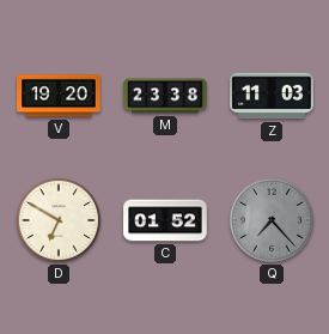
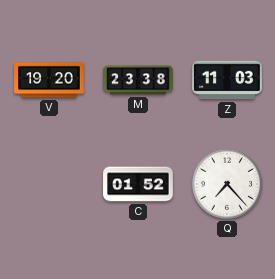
D: 6:50 -> none
Q dial: grey -> white
